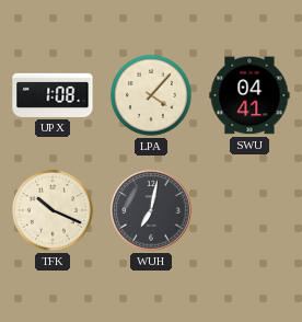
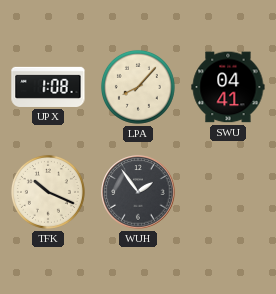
LPA: 4:07 -> 8:07
WUH: 7:02 -> 1:54
